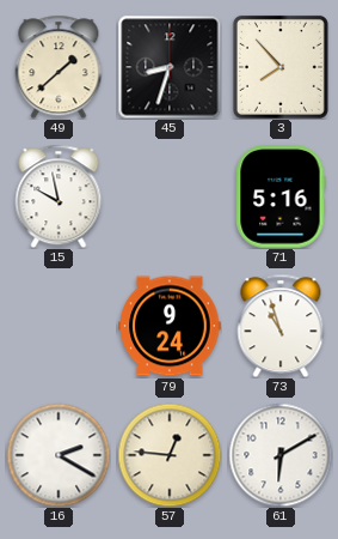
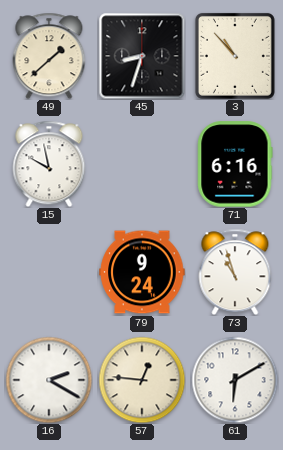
3: 7:53 -> 10:53
71: 5:16 -> 6:16
